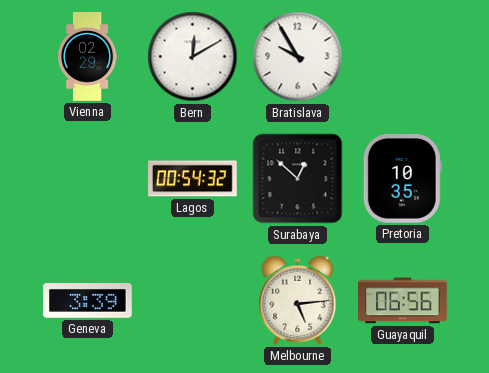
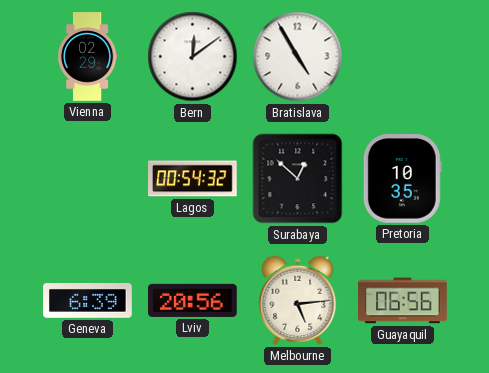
Bern: 12:10 -> 12:09
Bratislava: 9:55 -> 4:55
Geneva: 3:39 -> 6:39
Lviv: none -> 20:56
